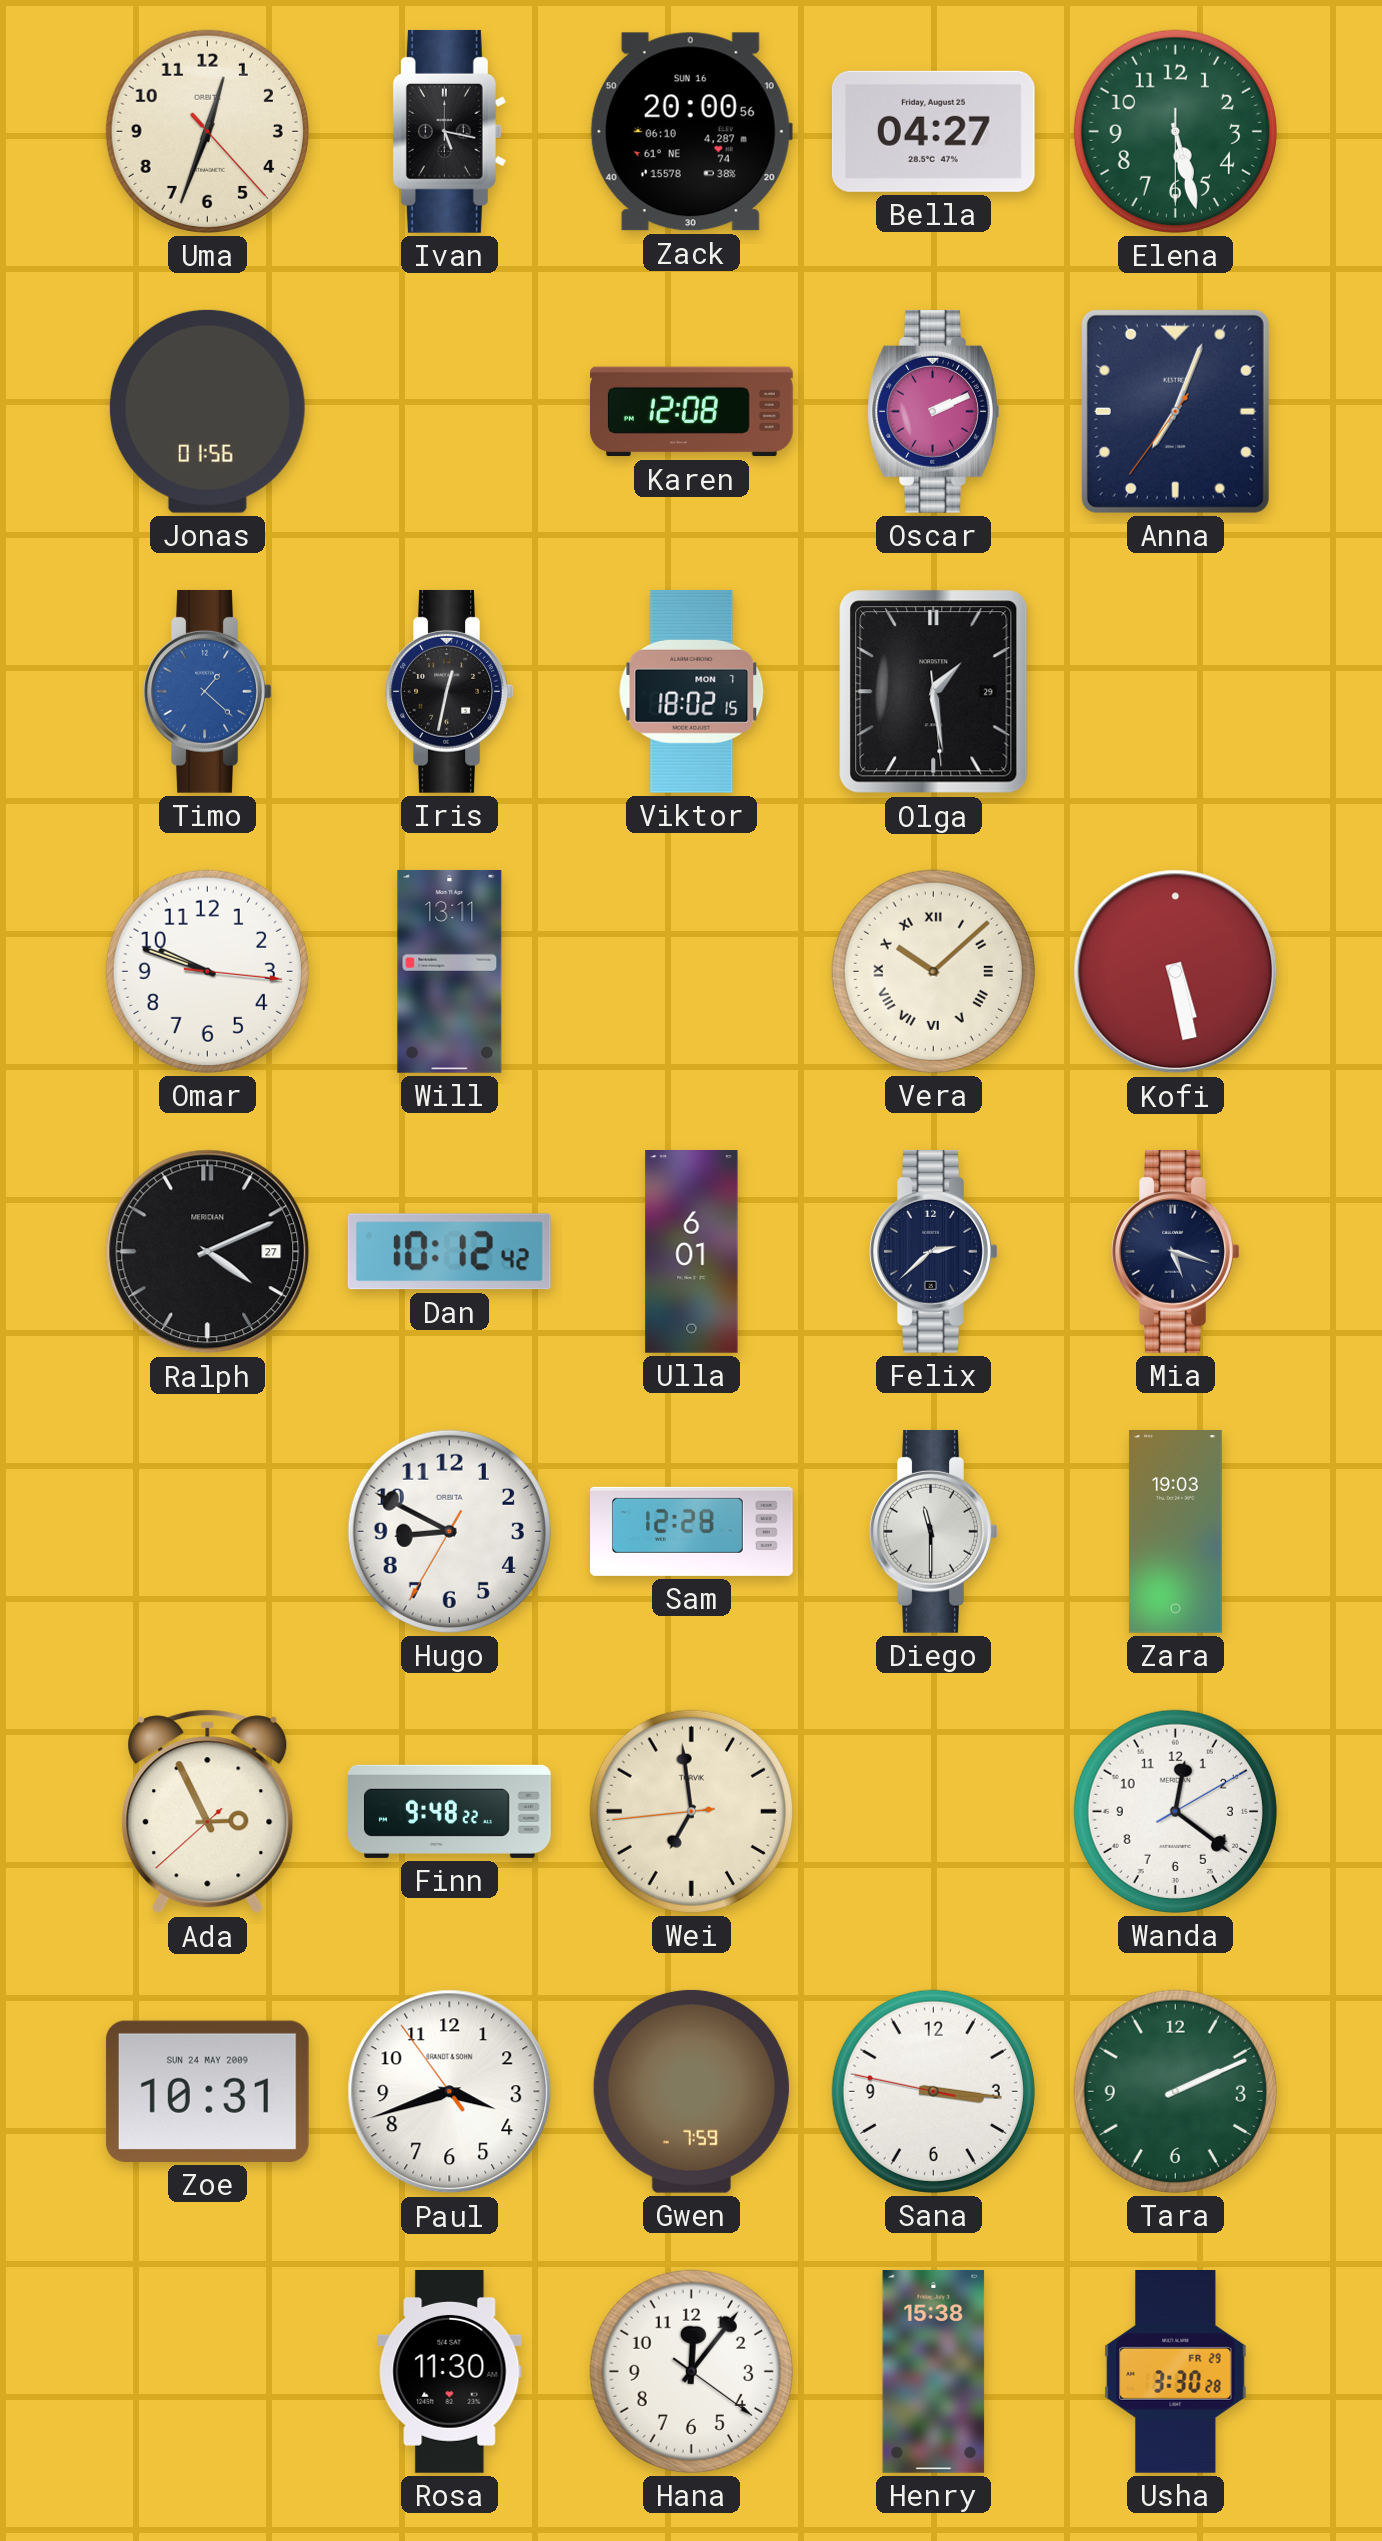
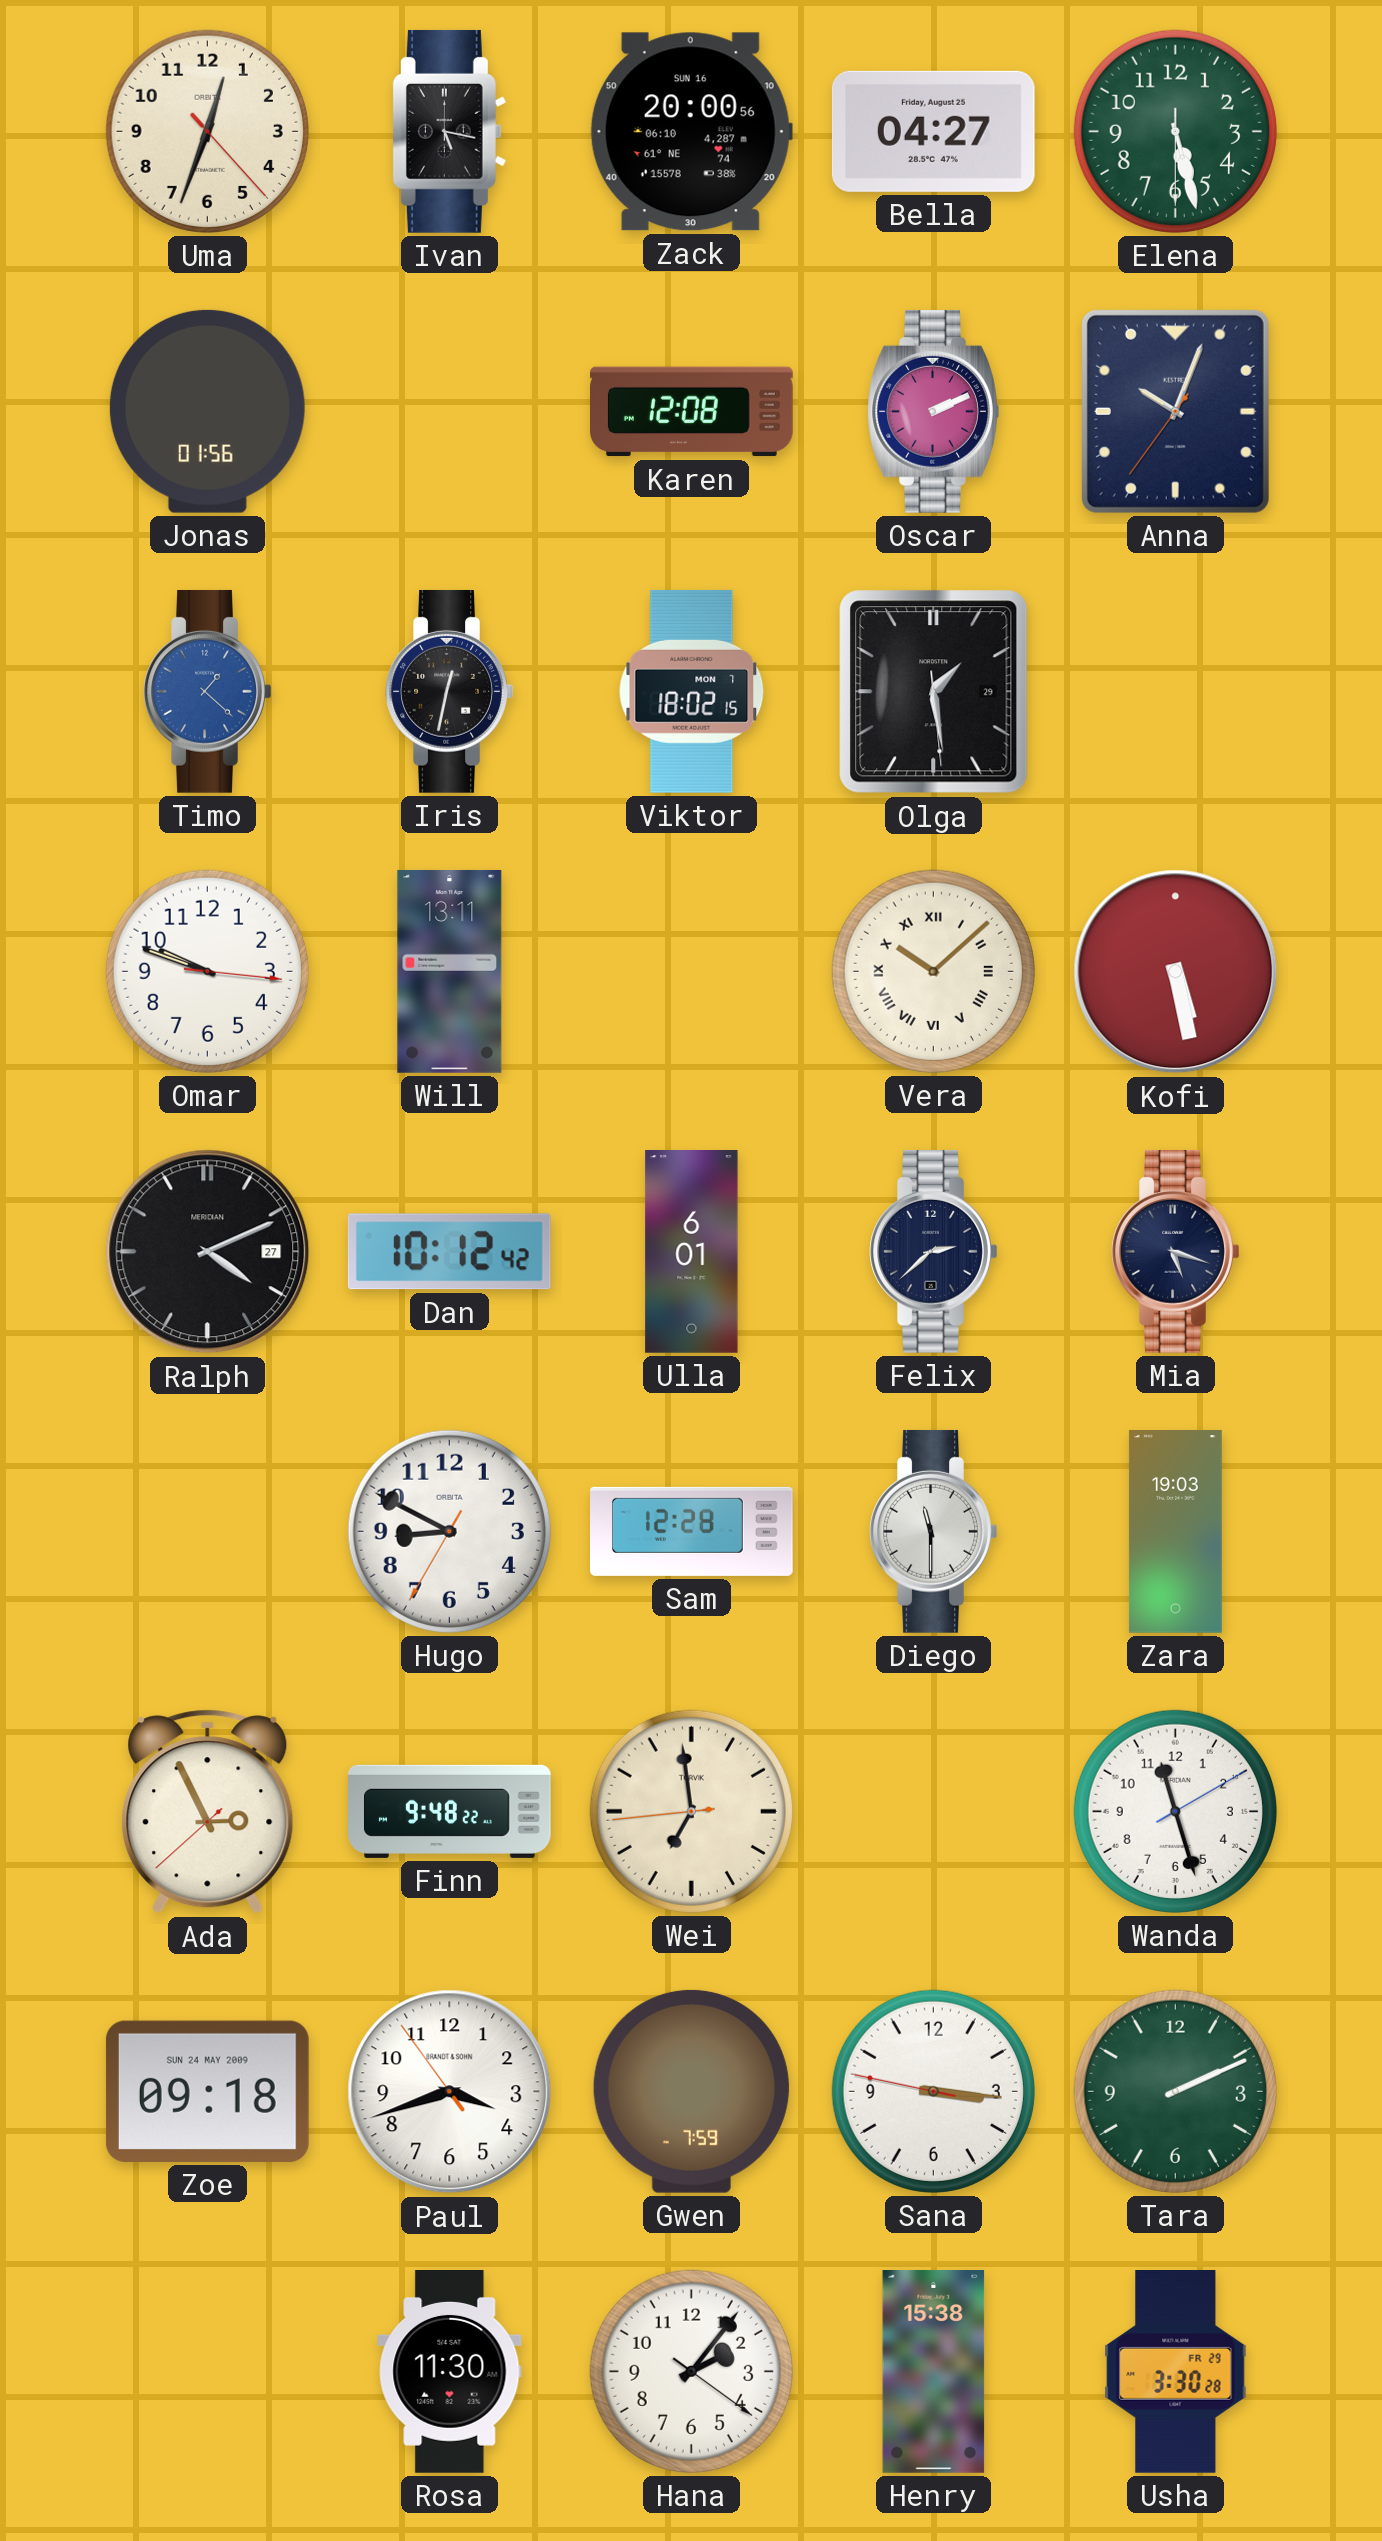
Anna: 7:03 -> 10:03
Wanda: 12:21 -> 11:27
Zoe: 10:31 -> 09:18
Hana: 12:06 -> 2:06
